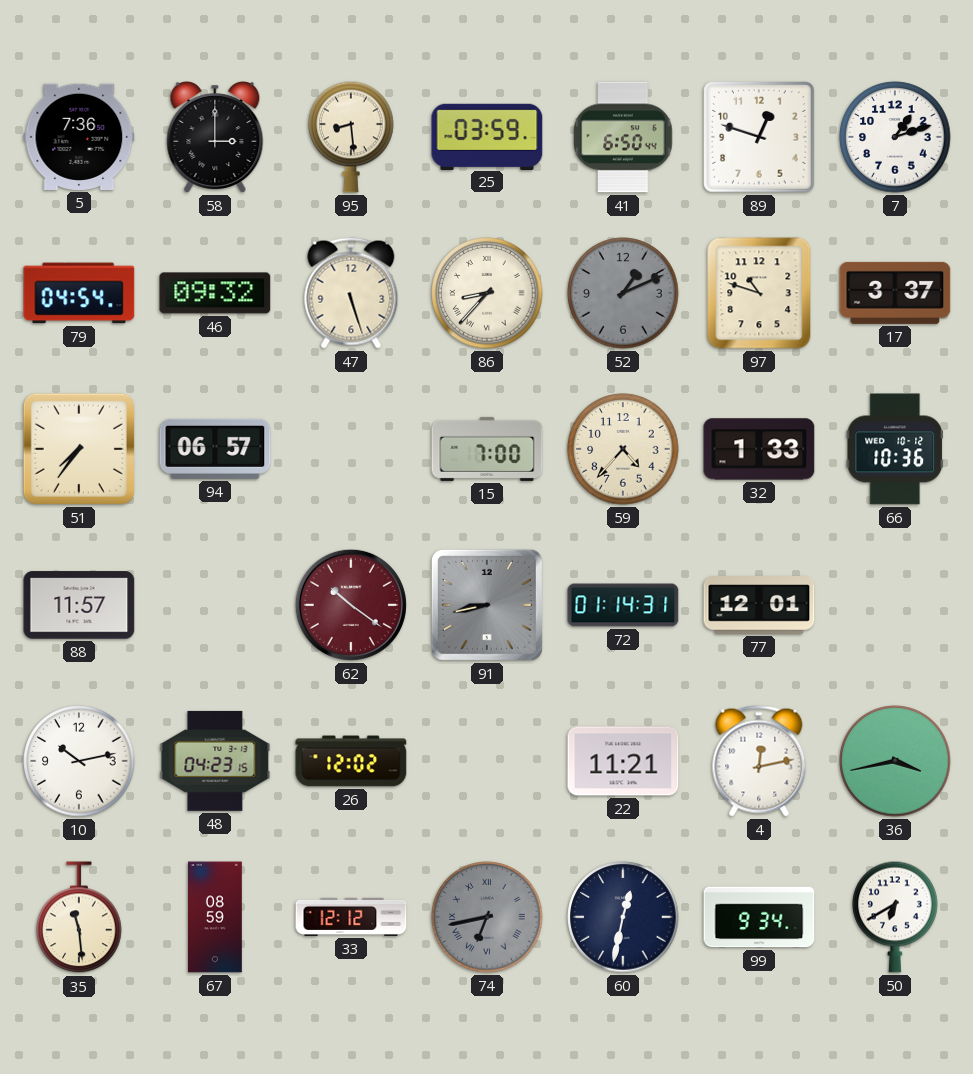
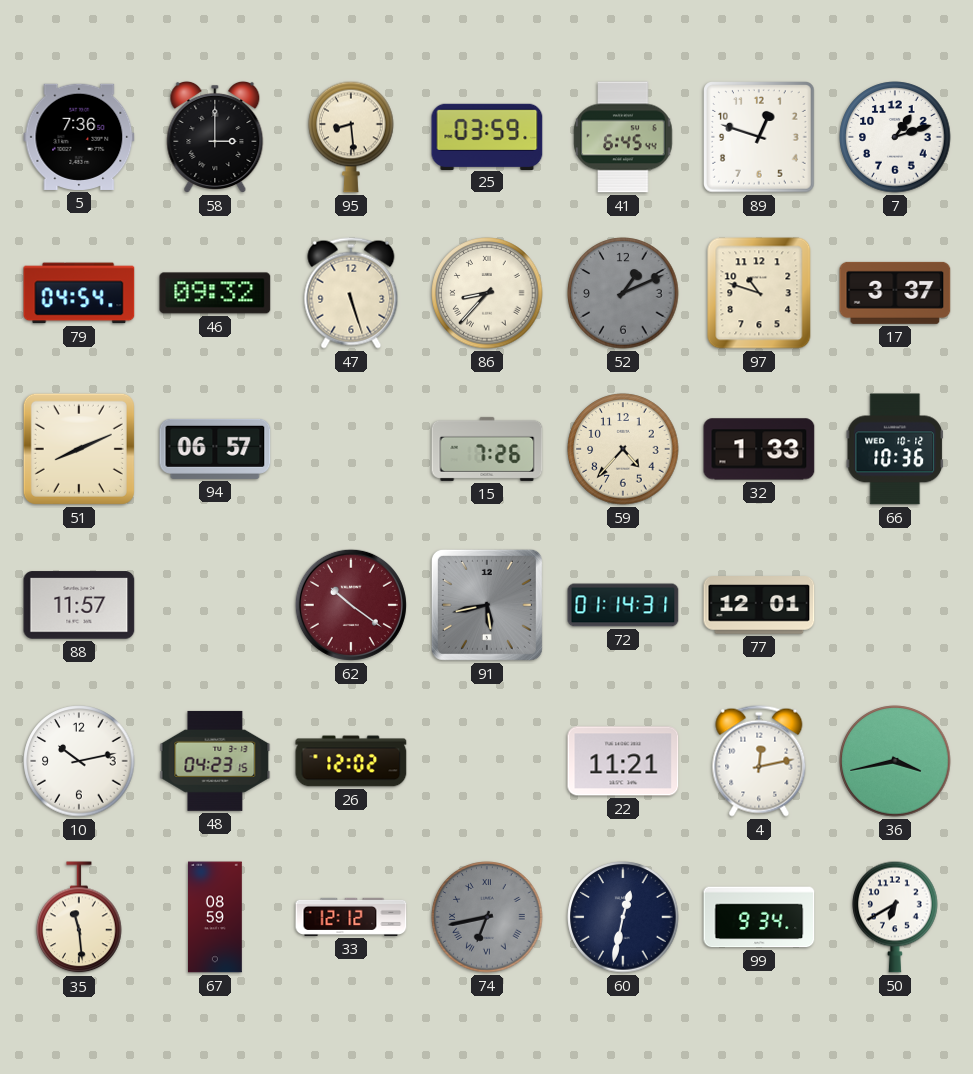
41: 6:50 -> 6:45
51: 7:36 -> 8:11
15: 7:00 -> 7:26
91: 8:43 -> 5:43
